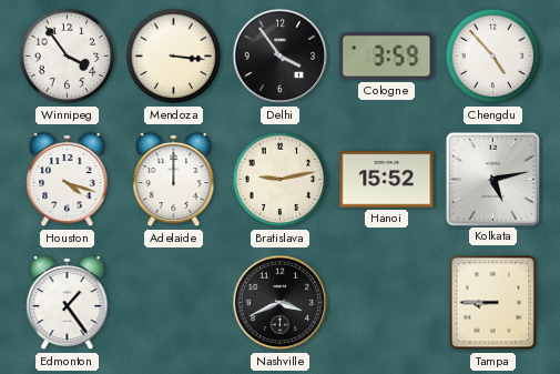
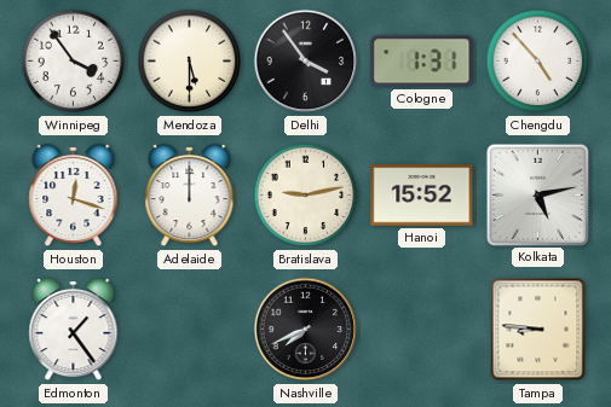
Mendoza: 3:16 -> 5:30
Cologne: 3:59 -> 1:31
Houston: 4:18 -> 12:18
Nashville: 3:41 -> 7:41
Tampa: 8:45 -> 8:46
